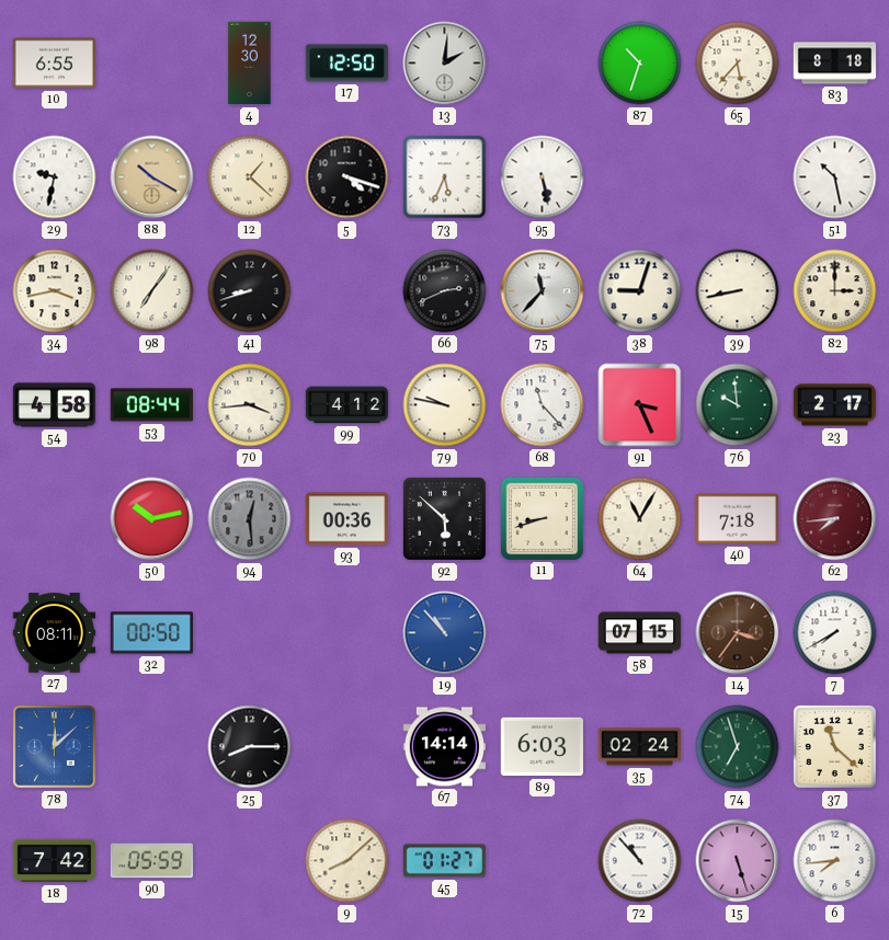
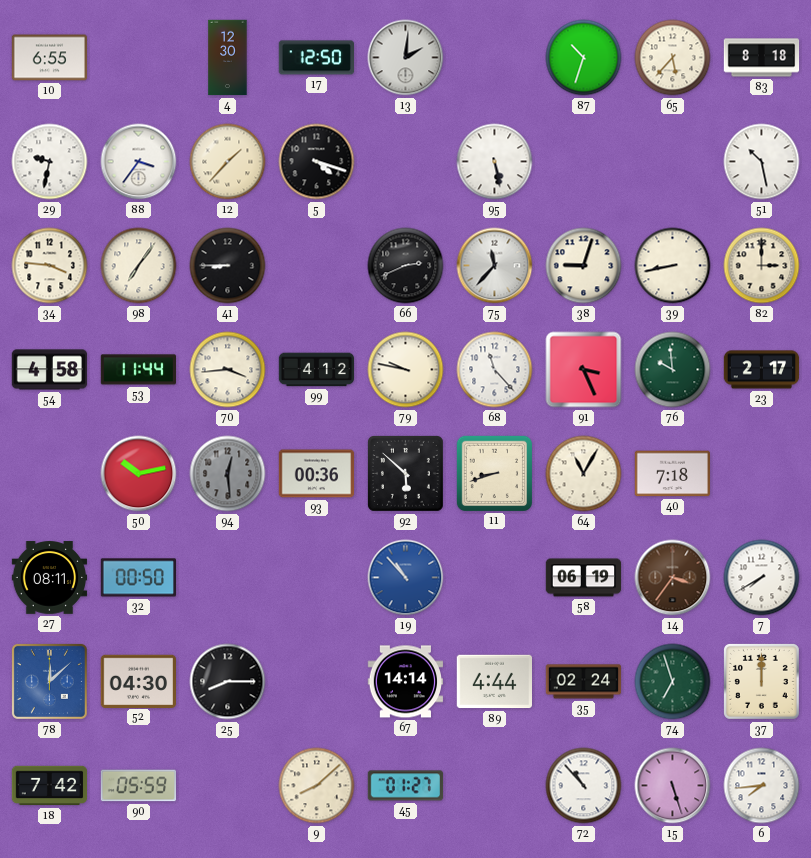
88: 10:20 -> 3:36
88 dial: champagne -> white
12: 1:22 -> 1:37
73: 5:34 -> none
34: 3:43 -> 3:46
41: 8:42 -> 8:45
53: 08:44 -> 11:44
62: 7:44 -> none
58: 07:15 -> 06:19
52: none -> 04:30
89: 6:03 -> 4:44
37: 11:22 -> 12:00
